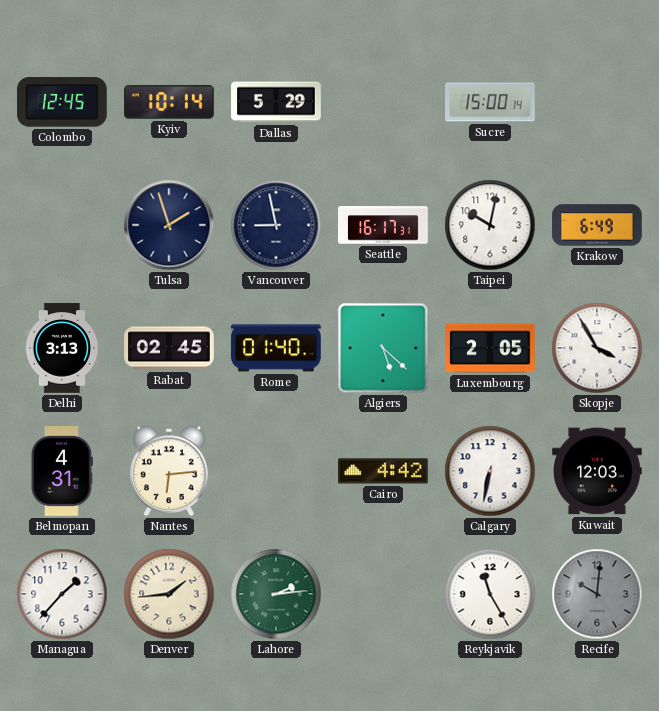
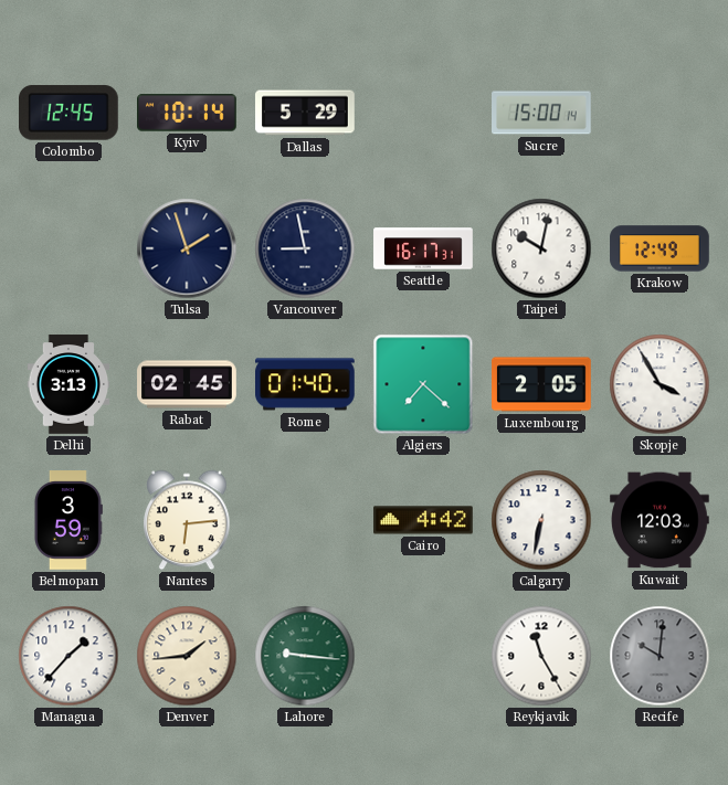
Krakow: 6:49 -> 12:49
Algiers: 5:22 -> 7:22
Belmopan: 4:31 -> 3:59
Lahore: 2:14 -> 9:16
